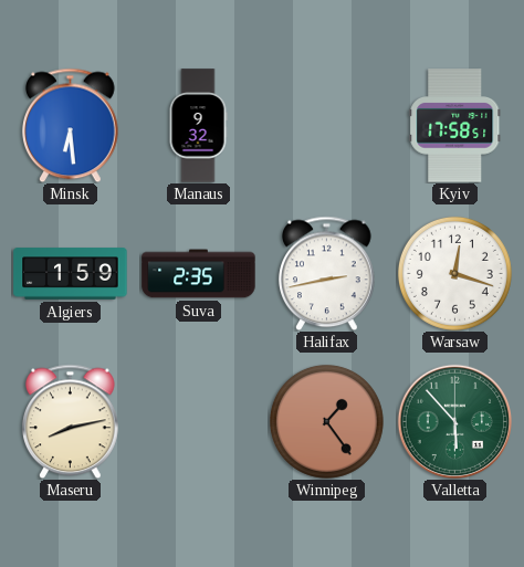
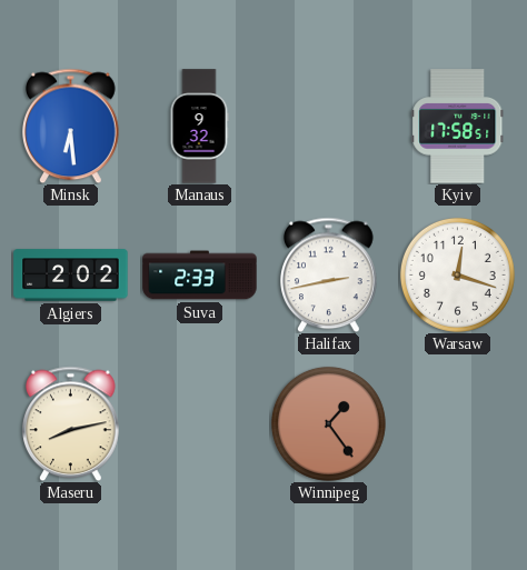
Algiers: 1:59 -> 2:02
Suva: 2:35 -> 2:33
Valletta: 5:53 -> none
